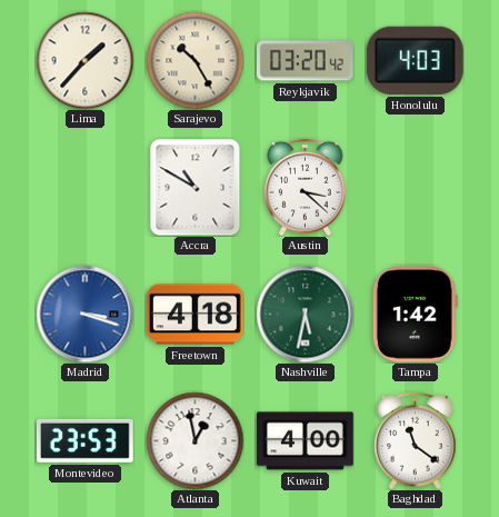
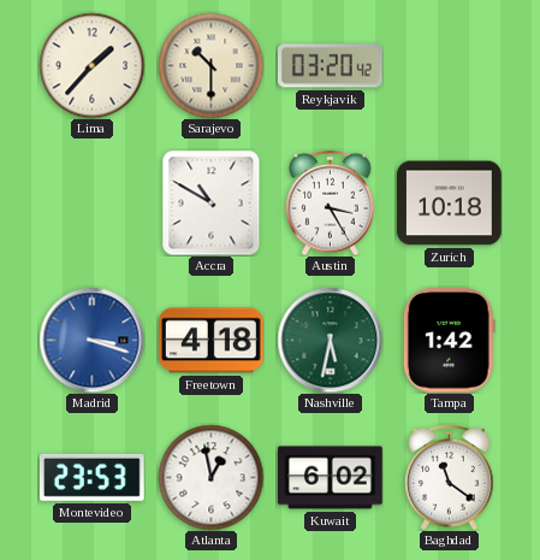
Sarajevo: 10:25 -> 10:30
Honolulu: 4:03 -> none
Austin: 3:22 -> 3:25
Zurich: none -> 10:18
Kuwait: 4:00 -> 6:02
